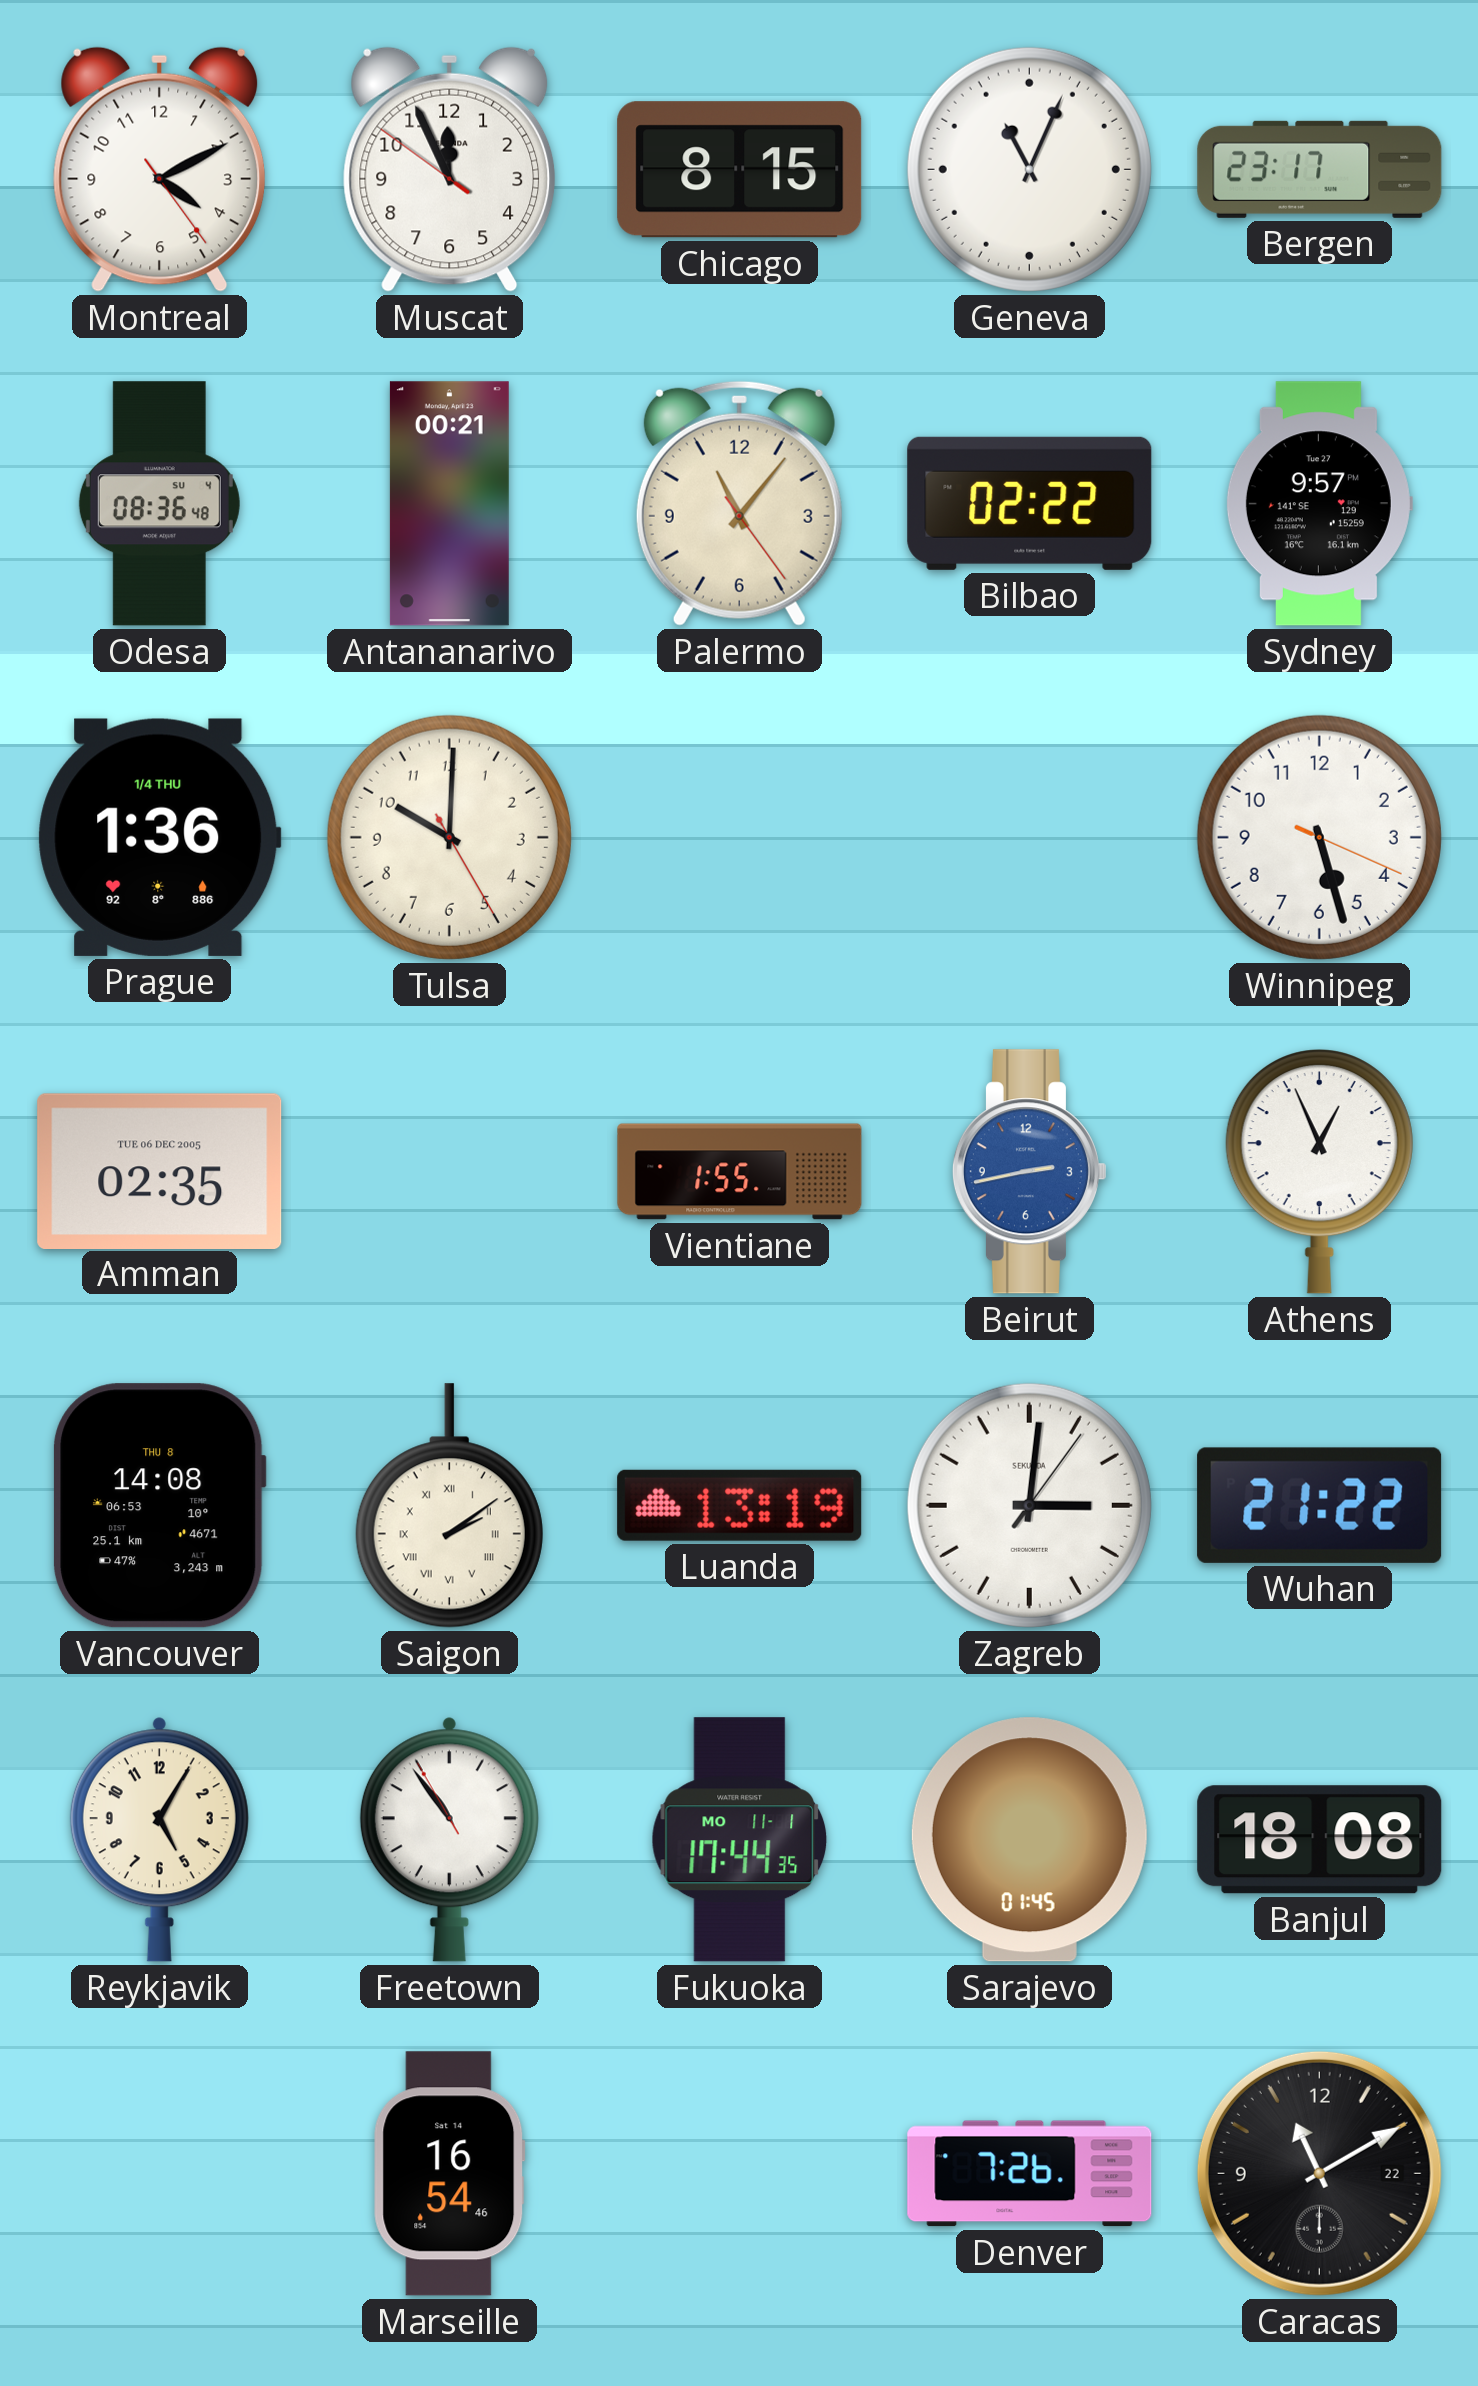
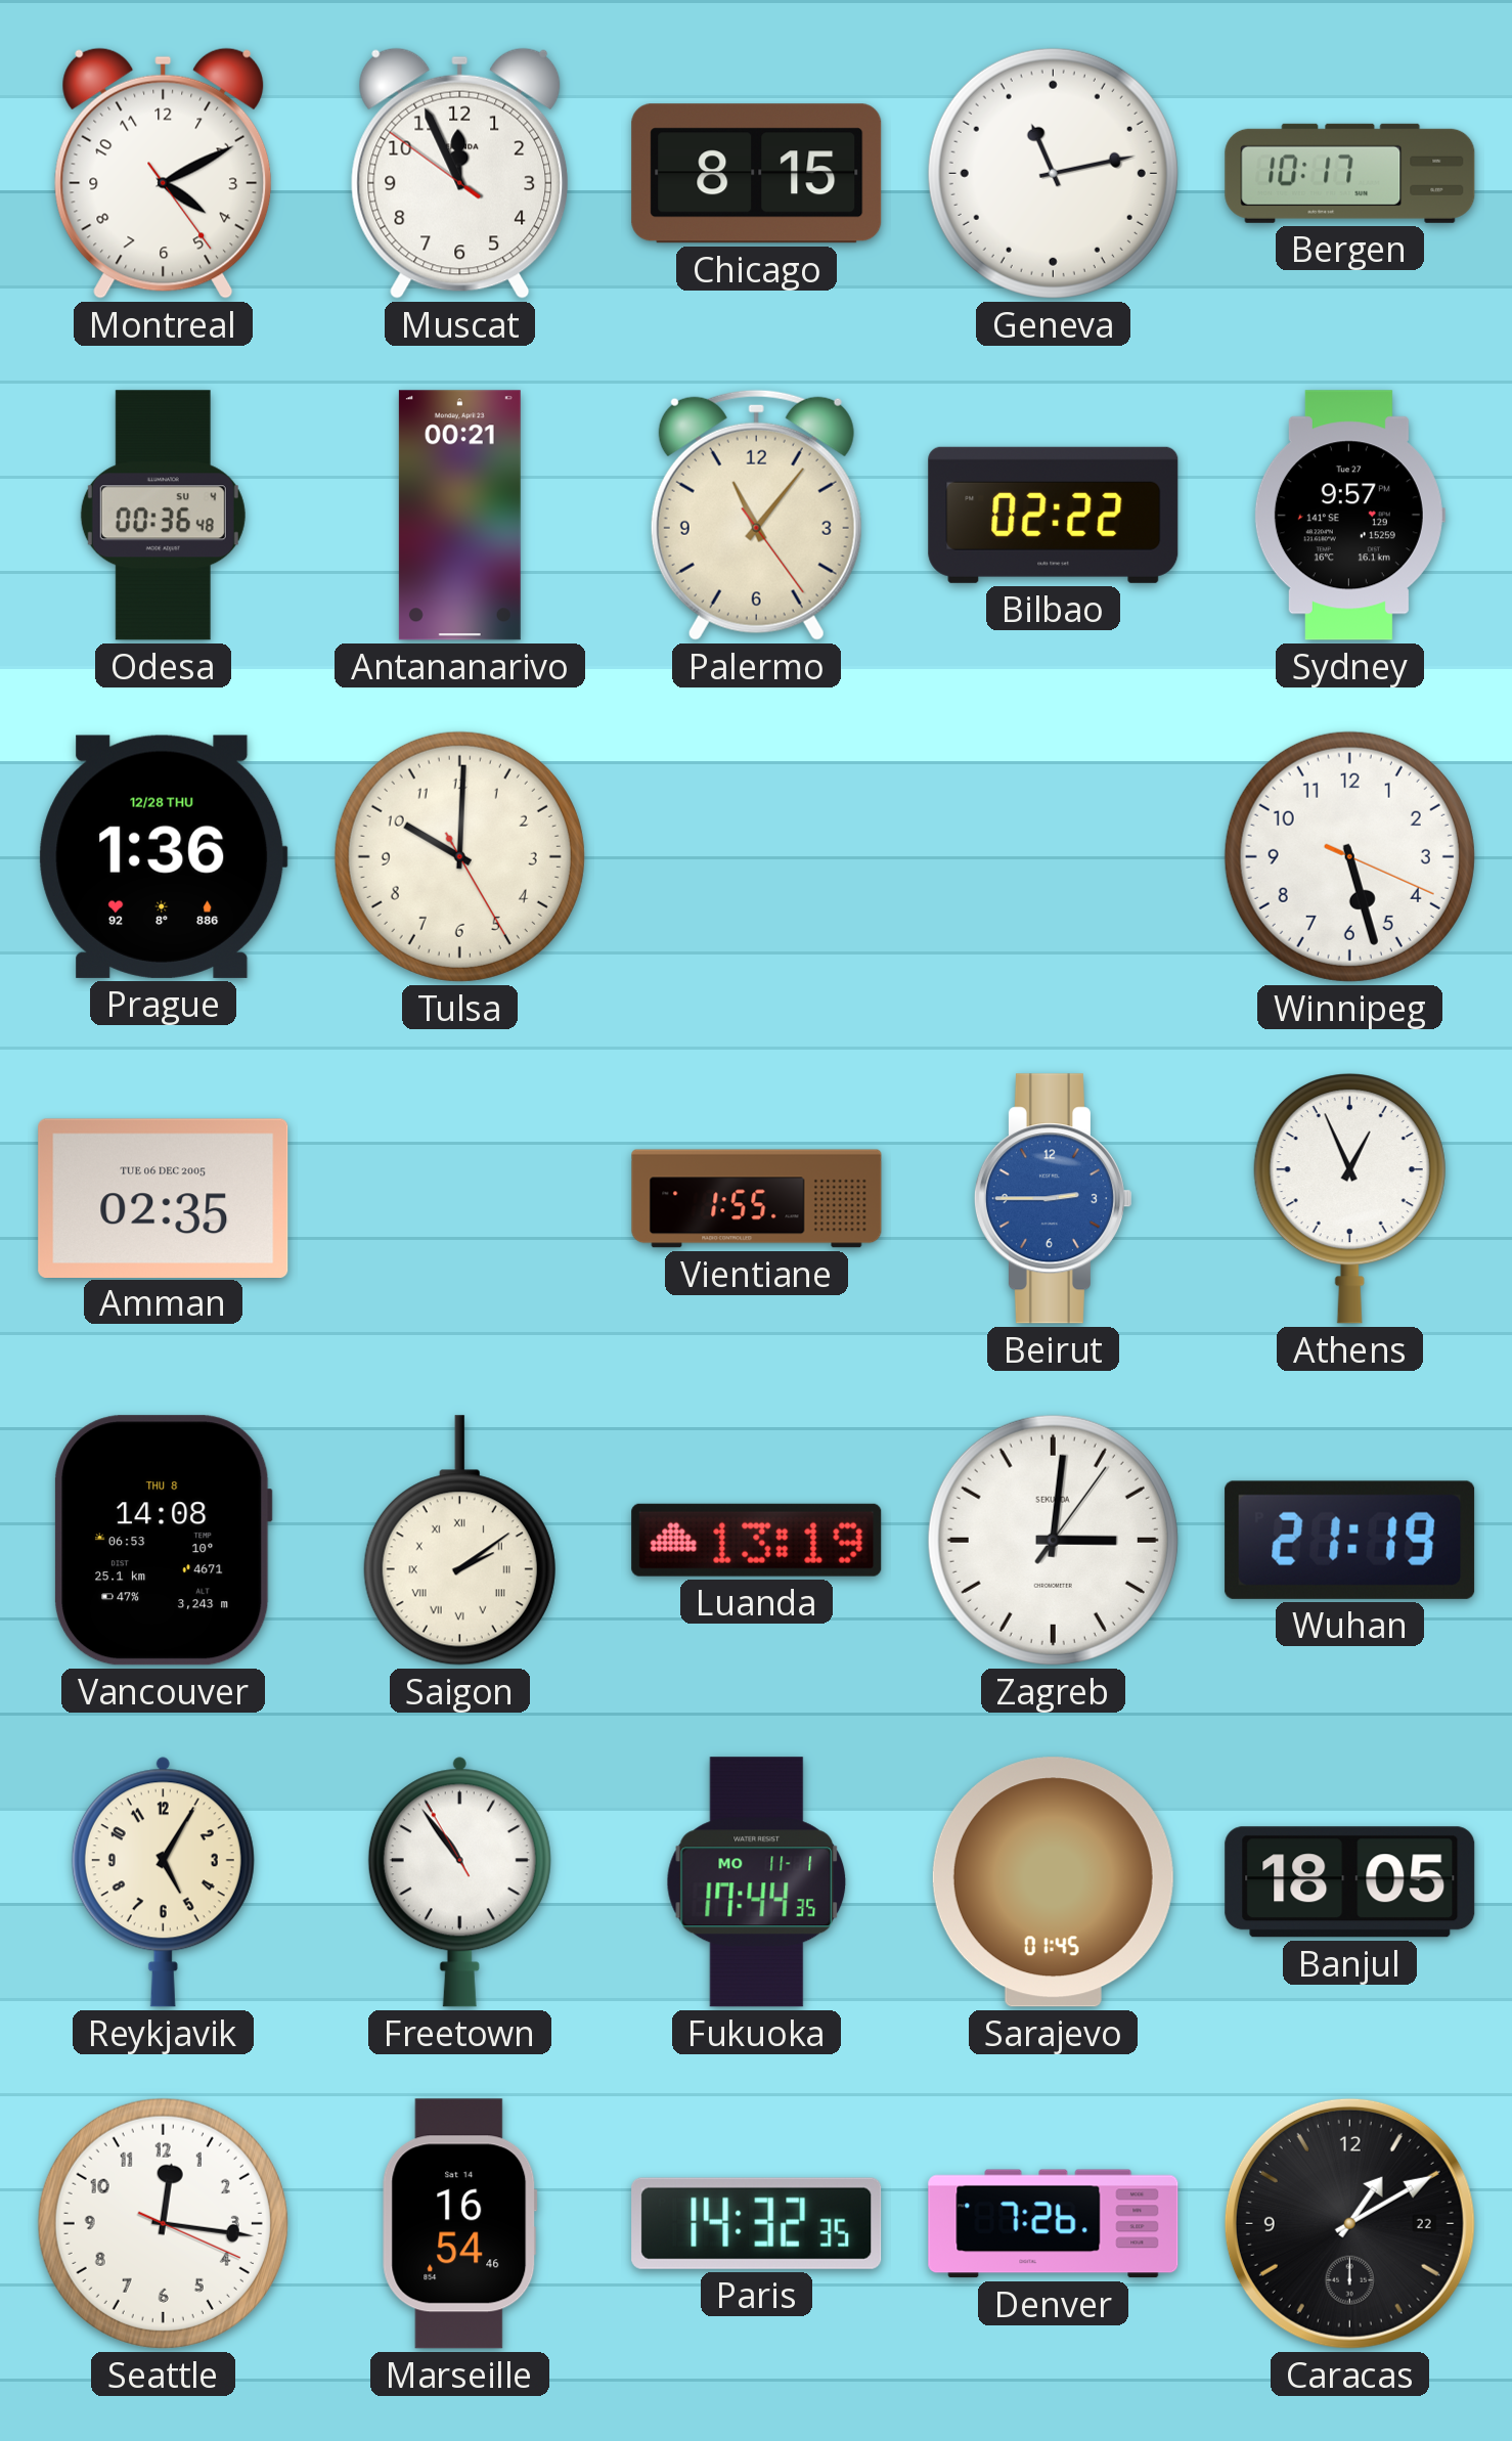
Geneva: 11:04 -> 11:13
Bergen: 23:17 -> 10:17
Odesa: 08:36 -> 00:36
Prague date: 1/4 THU -> 12/28 THU
Beirut: 2:43 -> 2:45
Wuhan: 21:22 -> 21:19
Banjul: 18:08 -> 18:05
Seattle: none -> 12:16
Paris: none -> 14:32
Caracas: 11:10 -> 1:10
